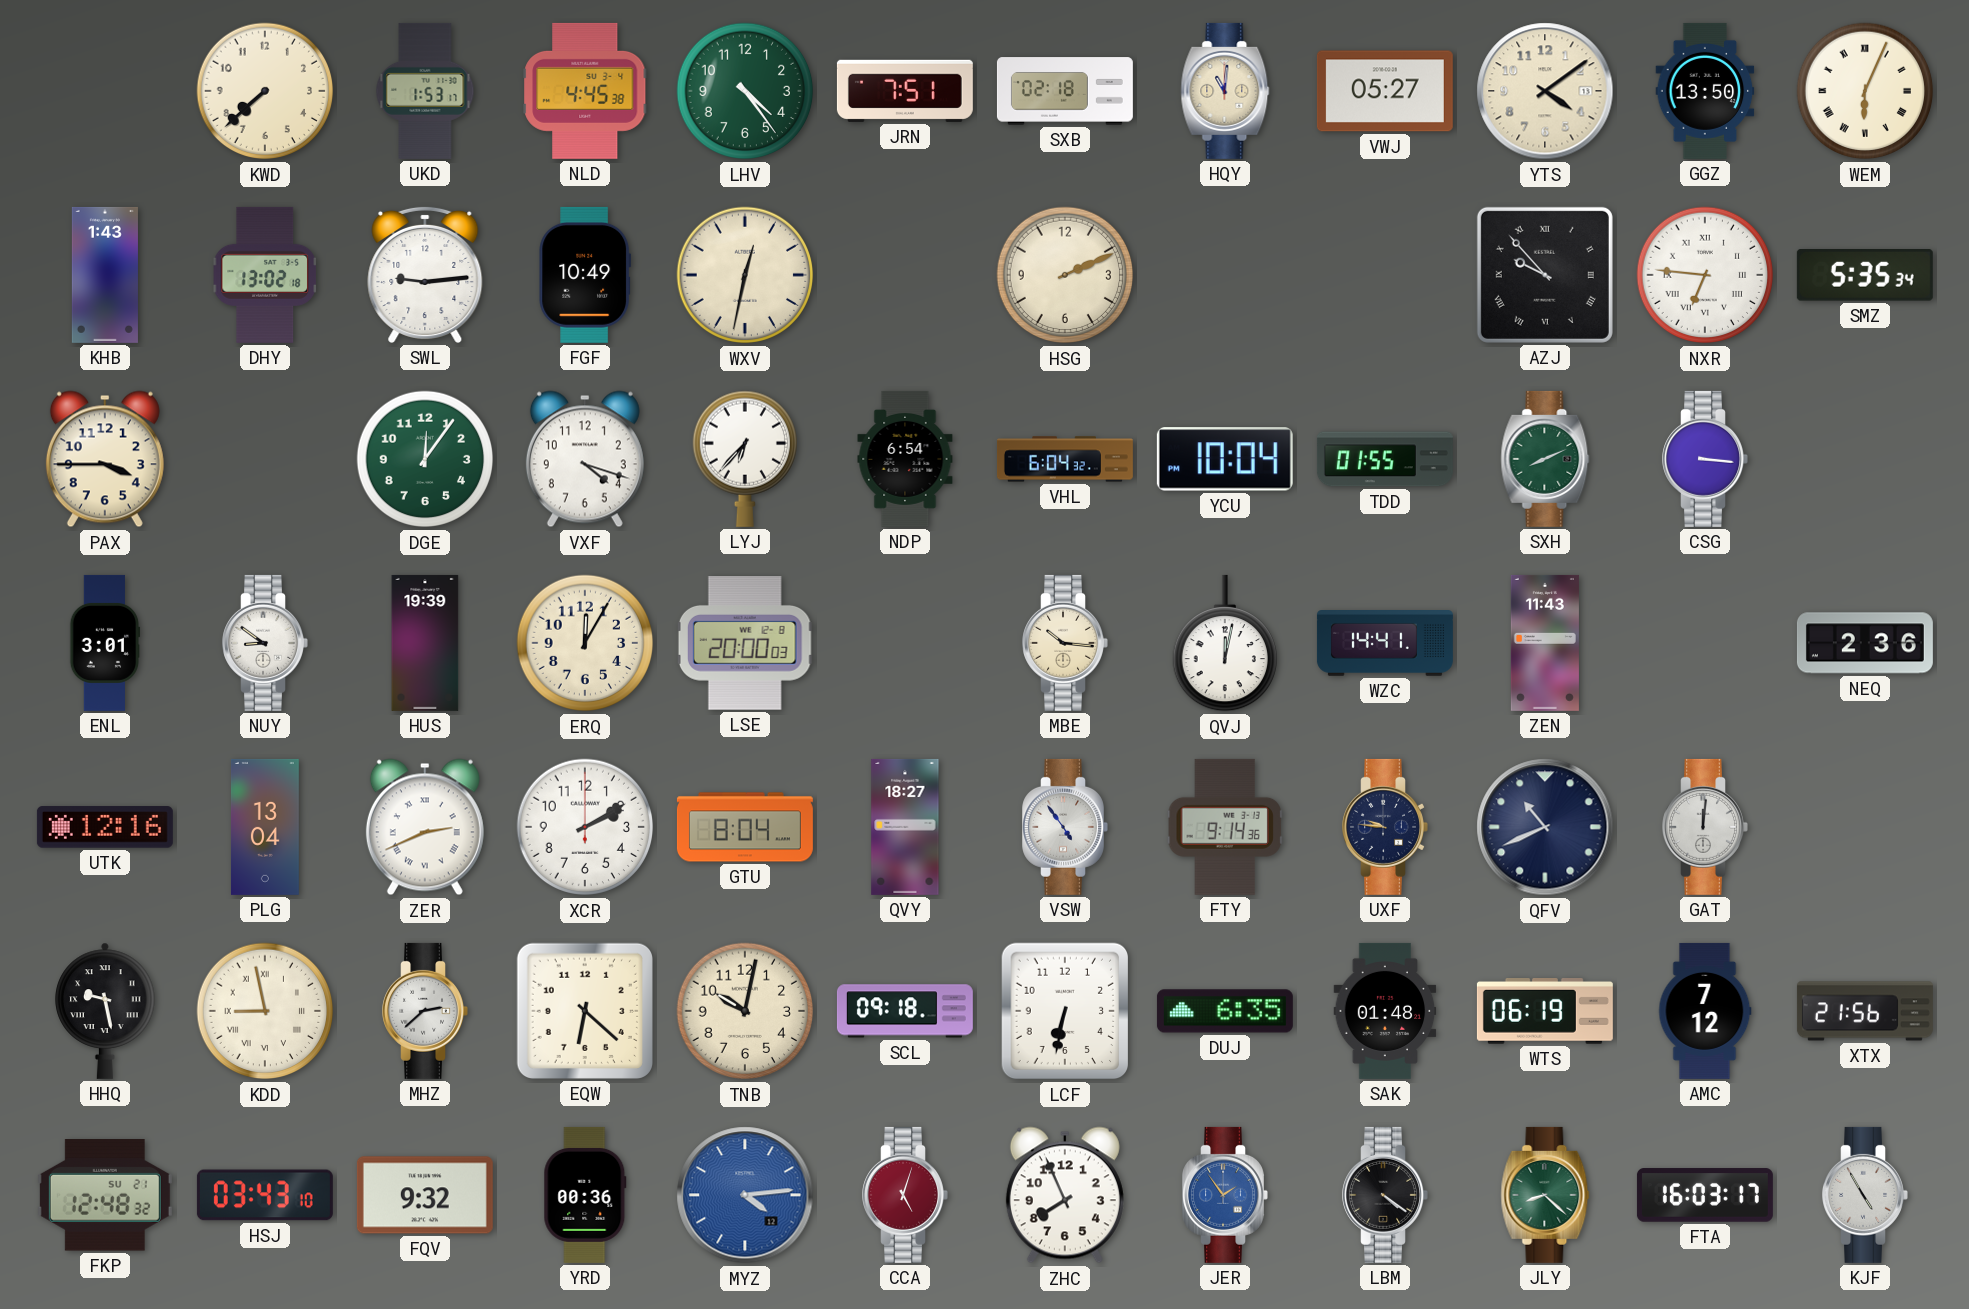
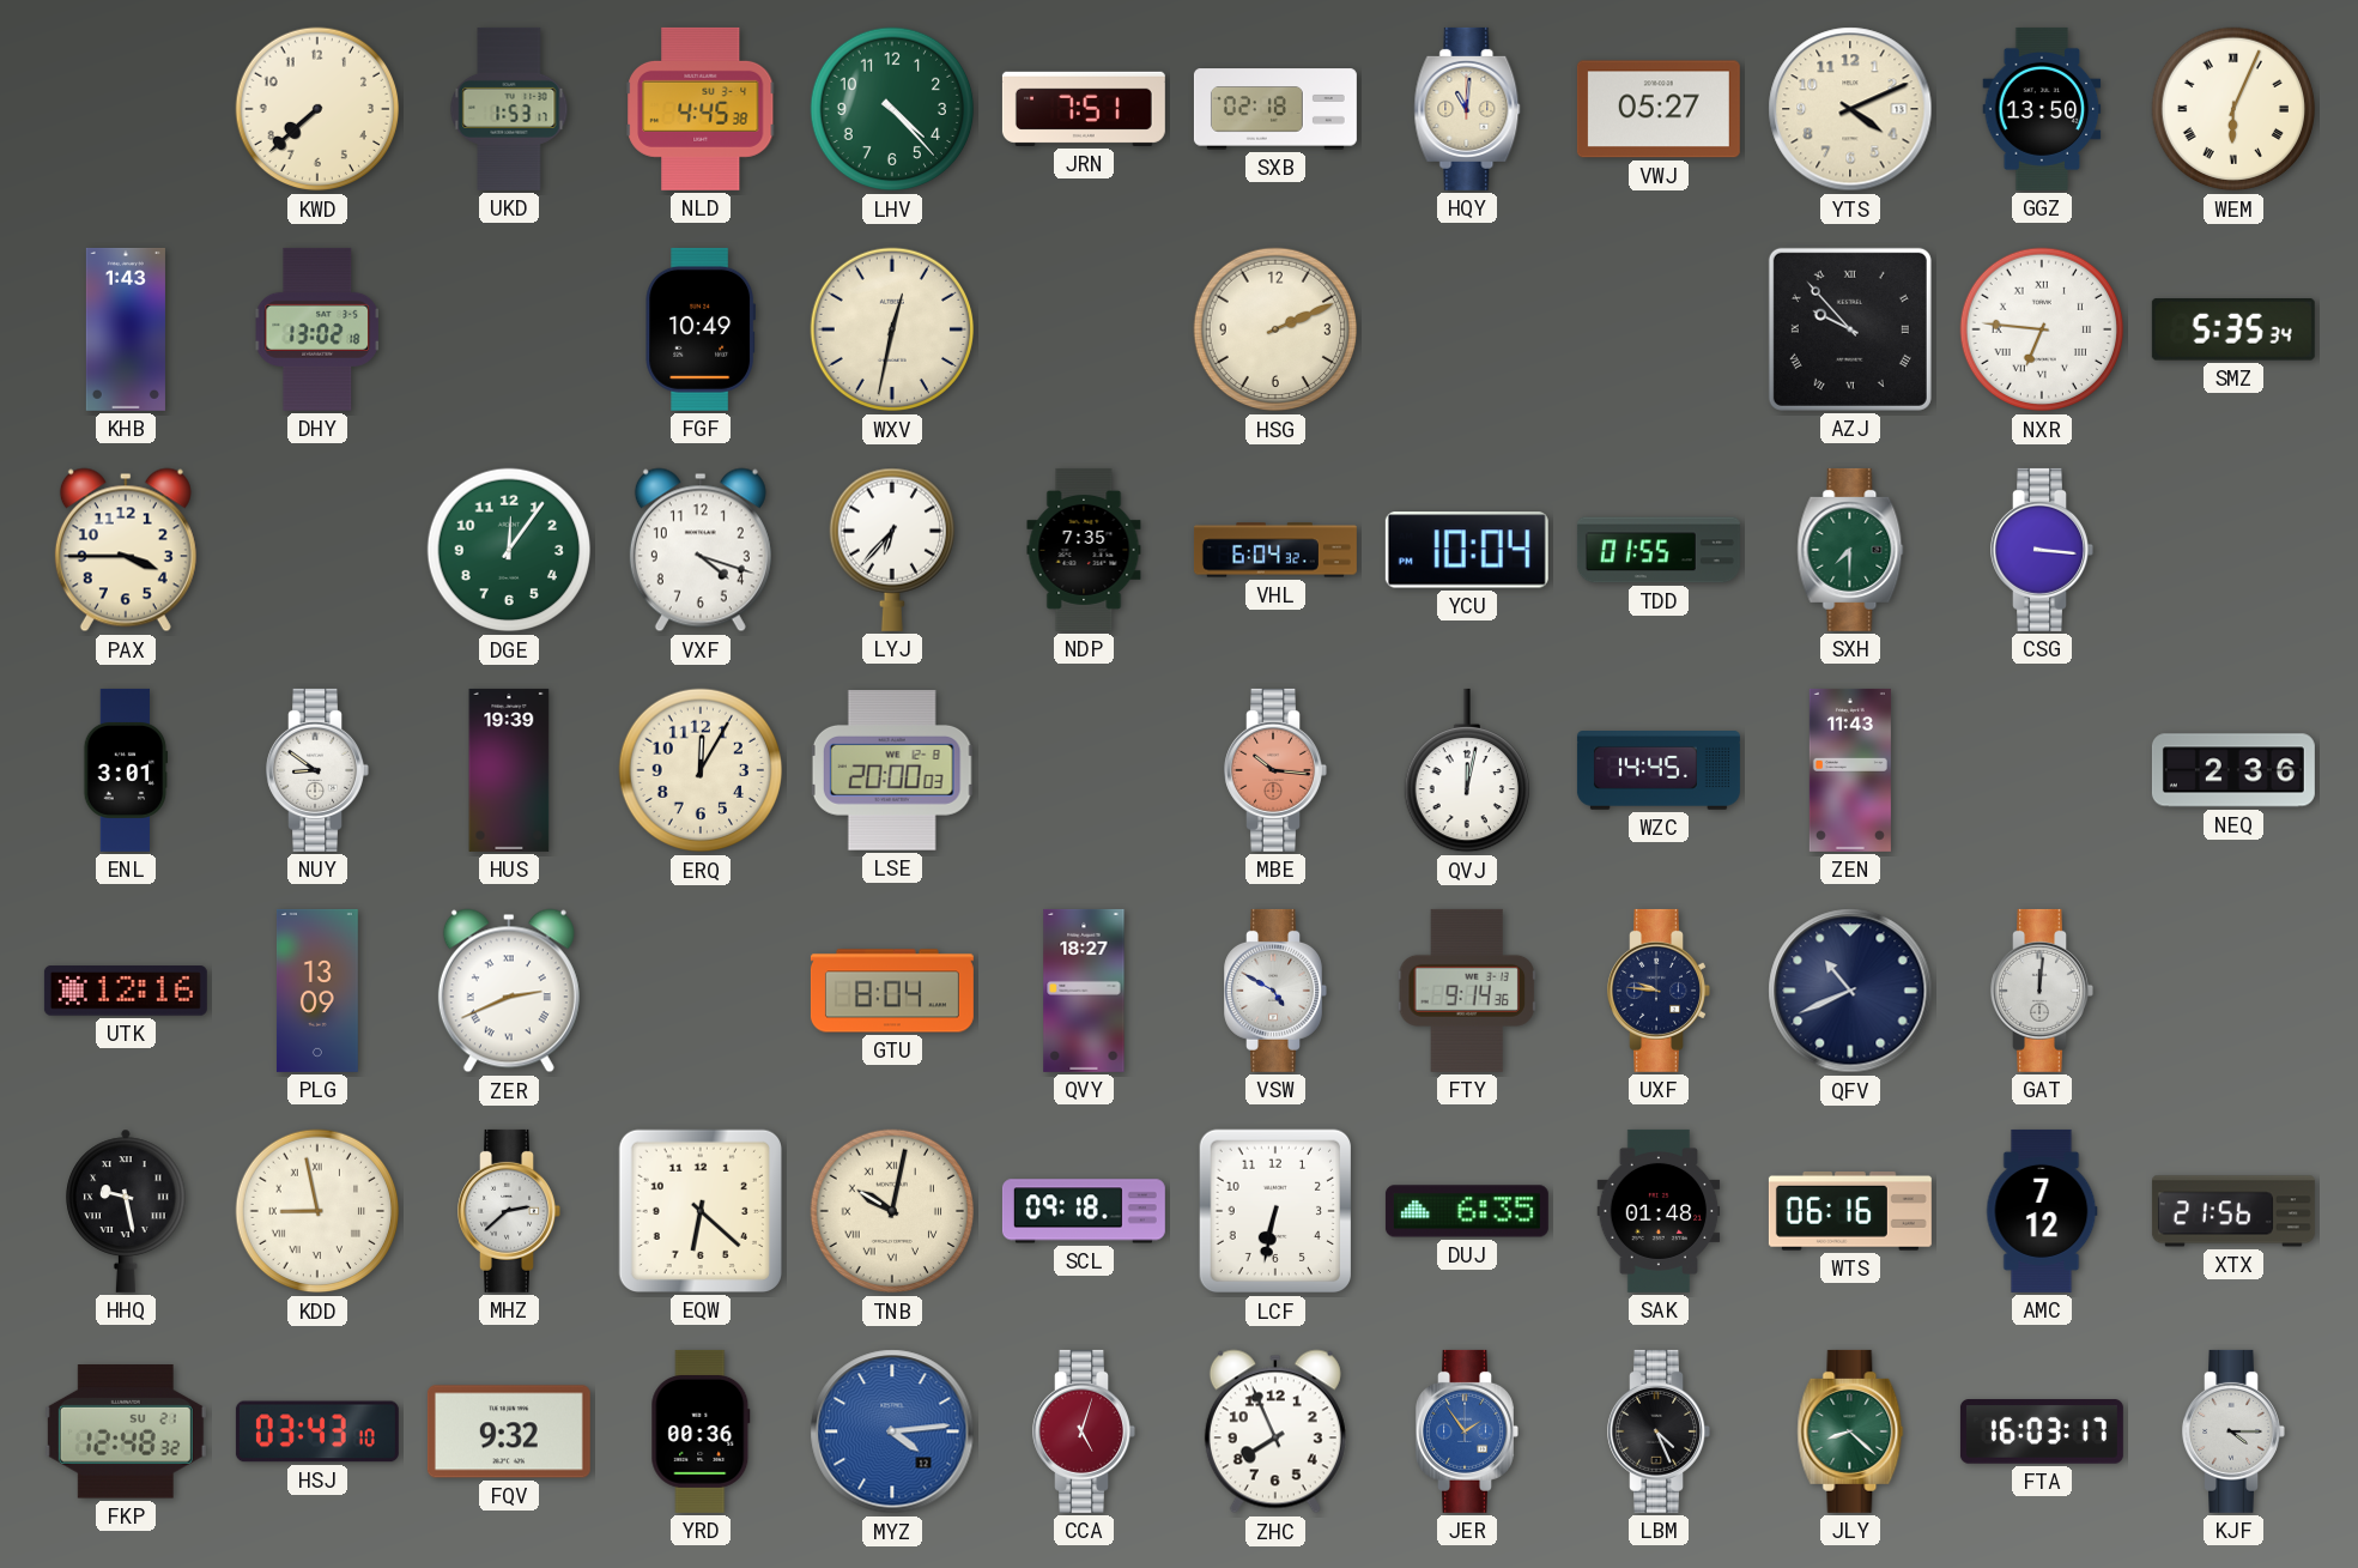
LHV: 4:24 -> 4:23
YTS: 4:09 -> 4:11
SWL: 9:14 -> none
NDP: 6:54 -> 7:35
SXH: 8:11 -> 7:30
MBE dial: cream -> salmon
WZC: 14:41 -> 14:45
PLG: 13:04 -> 13:09
XCR: 2:10 -> none
VSW: 4:54 -> 4:50
TNB numerals: Arabic -> Roman
WTS: 06:19 -> 06:16
LBM: 4:21 -> 4:26
KJF: 4:55 -> 4:15
